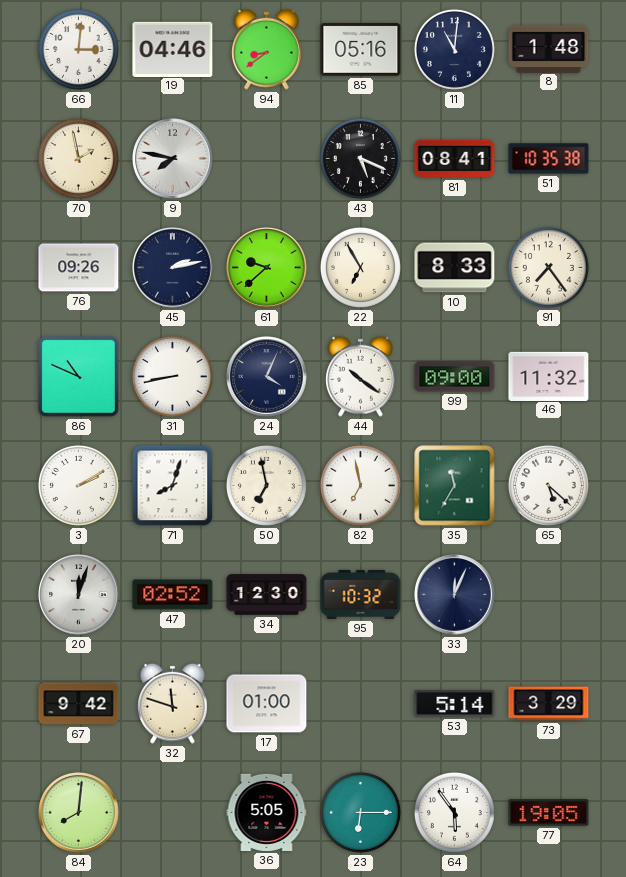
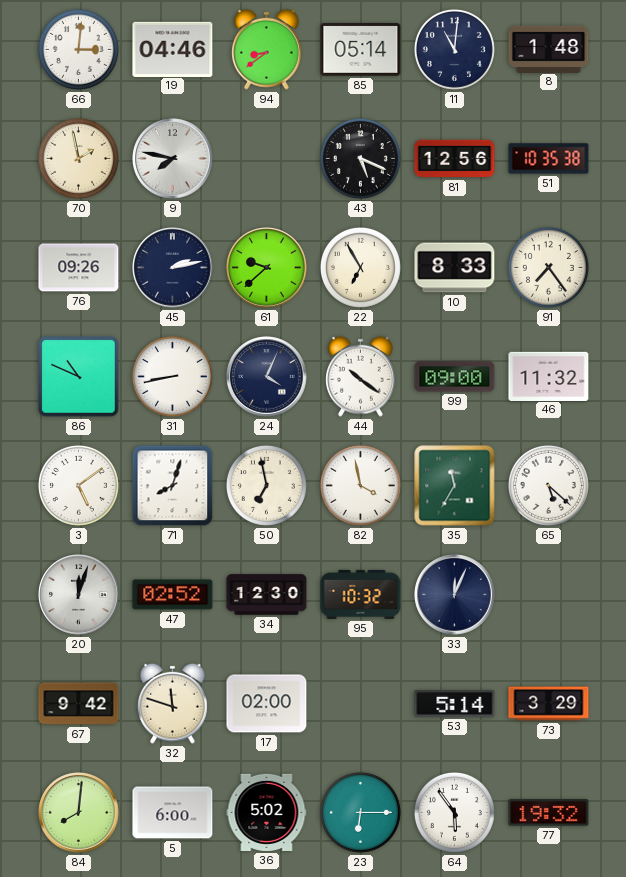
85: 05:16 -> 05:14
81: 08:41 -> 12:56
3: 2:10 -> 5:09
82: 6:58 -> 3:58
17: 01:00 -> 02:00
5: none -> 6:00
36: 5:05 -> 5:02
77: 19:05 -> 19:32
